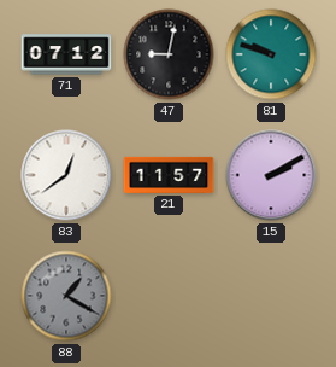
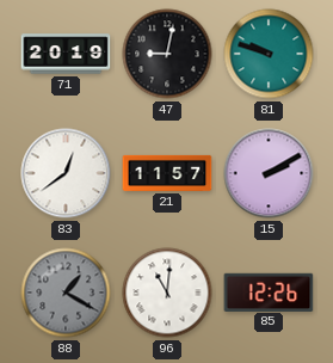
71: 07:12 -> 20:19
96: none -> 11:01
85: none -> 12:26
